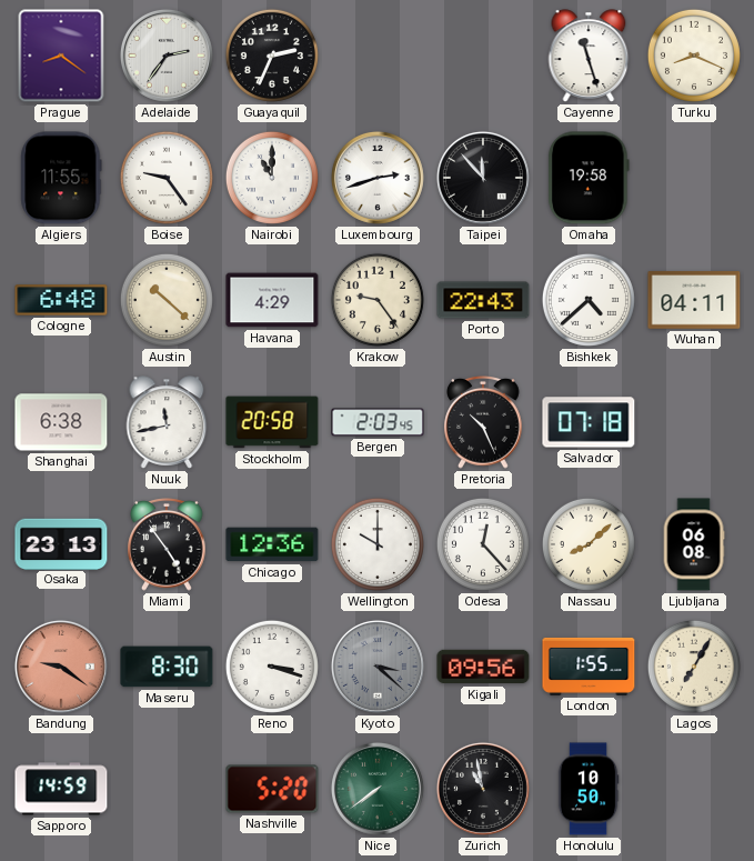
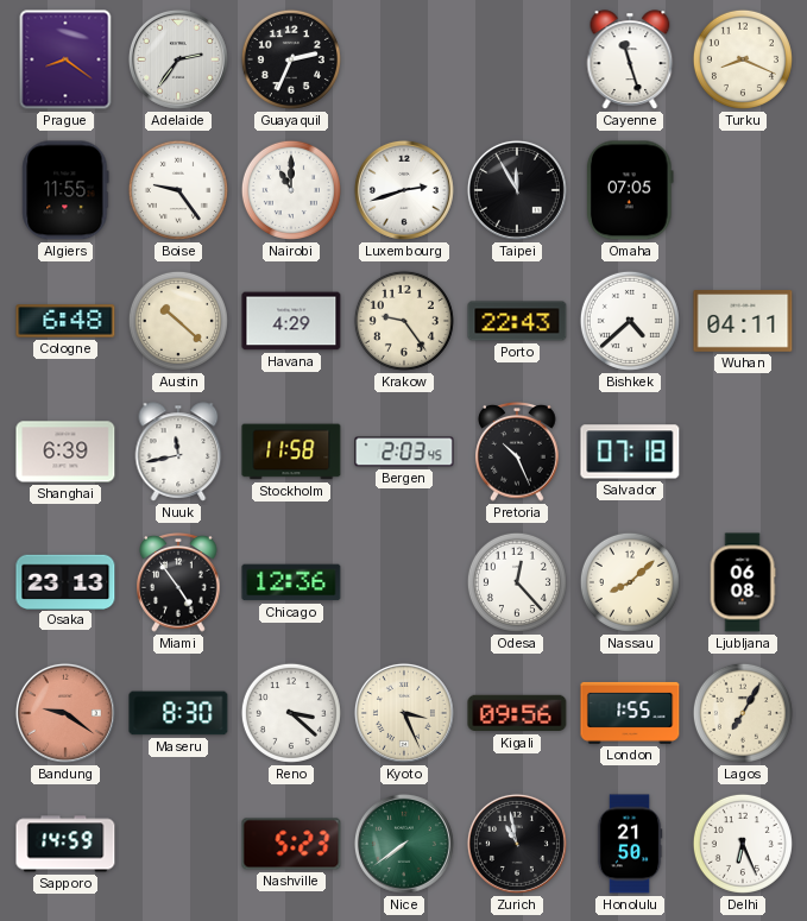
Taipei: 11:53 -> 11:55
Omaha: 19:58 -> 07:05
Shanghai: 6:38 -> 6:39
Stockholm: 20:58 -> 11:58
Wellington: 10:00 -> none
Reno: 3:18 -> 3:22
Kyoto: 3:22 -> 3:26
Kyoto dial: grey -> cream
Nashville: 5:20 -> 5:23
Honolulu: 10:50 -> 21:50
Delhi: none -> 6:26
